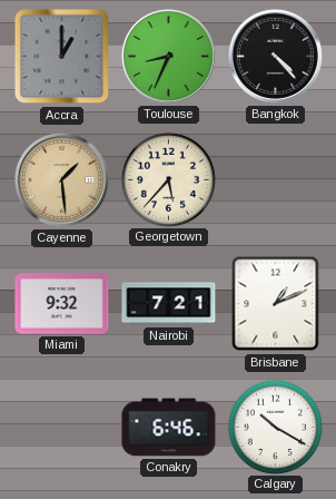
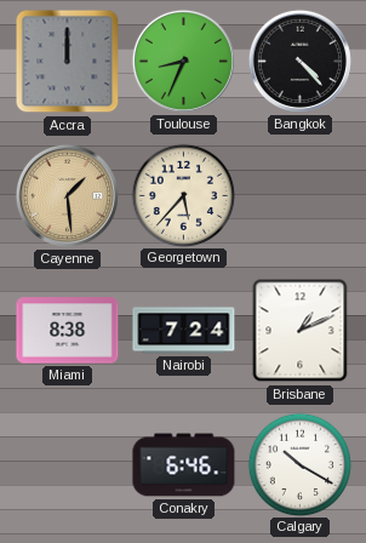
Accra: 1:00 -> 12:00
Miami: 9:32 -> 8:38
Nairobi: 7:21 -> 7:24
